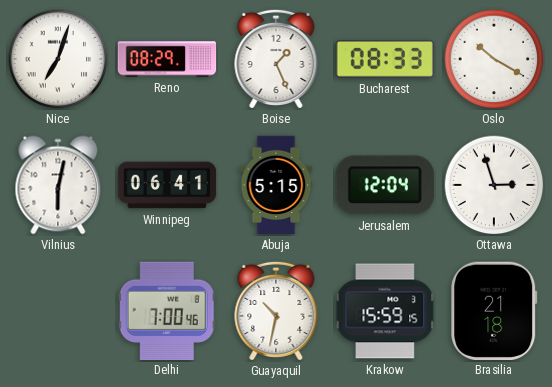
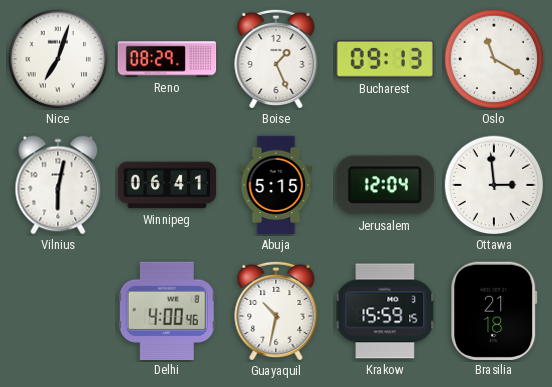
Bucharest: 08:33 -> 09:13
Oslo: 10:20 -> 11:20
Ottawa: 2:57 -> 2:59
Delhi: 7:00 -> 4:00
